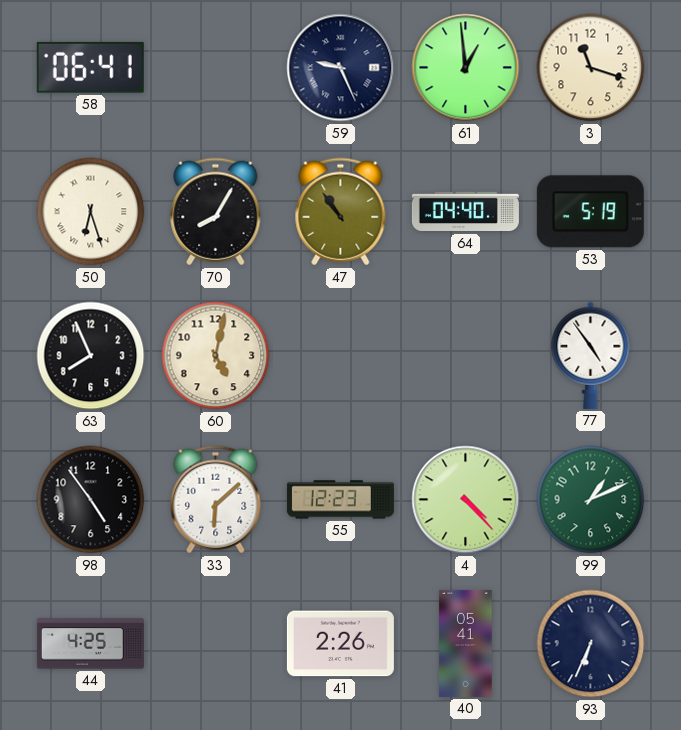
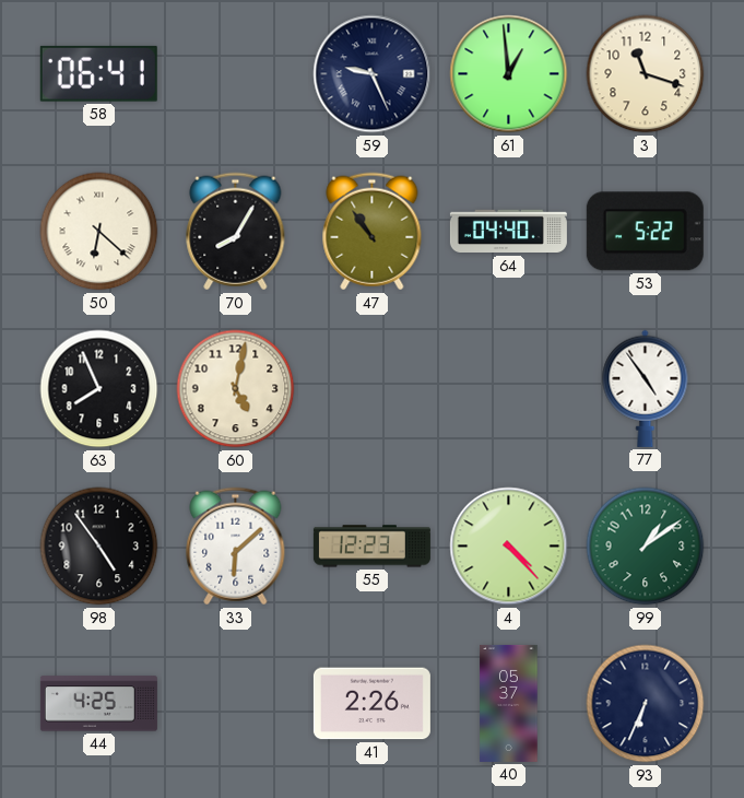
50: 6:27 -> 6:22
53: 5:19 -> 5:22
99: 1:11 -> 1:09
40: 05:41 -> 05:37
